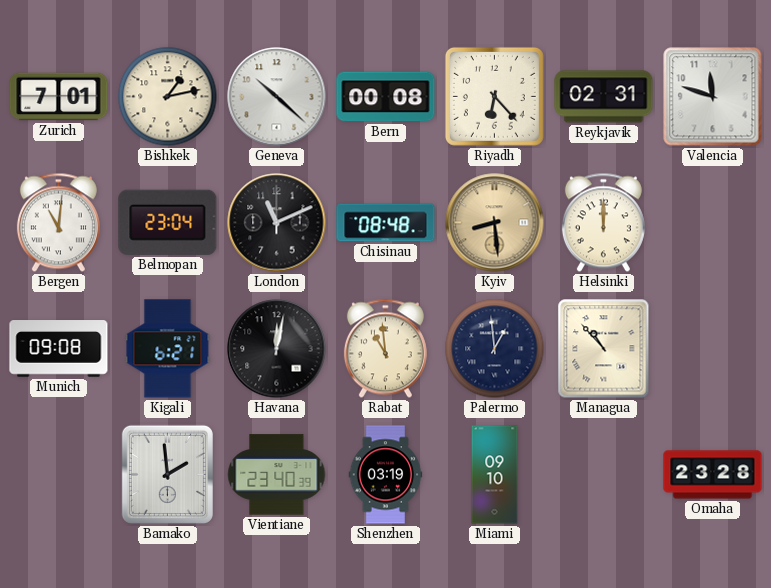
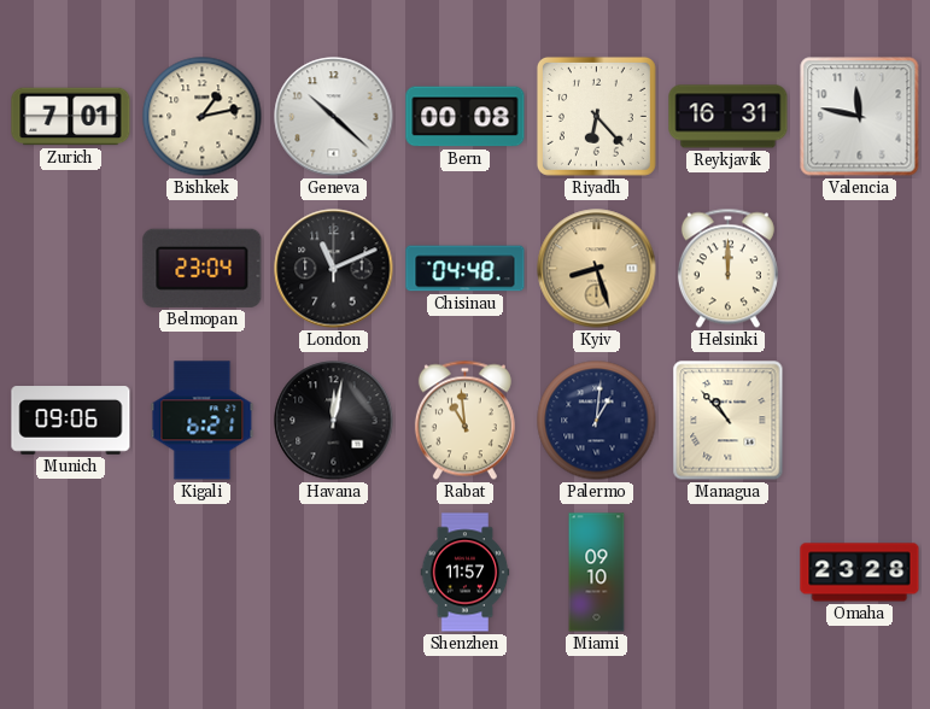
Reykjavik: 02:31 -> 16:31
Valencia: 11:48 -> 11:47
Bergen: 11:01 -> none
Chisinau: 08:48 -> 04:48
Kyiv: 8:29 -> 8:27
Munich: 09:08 -> 09:06
Palermo: 12:59 -> 1:01
Bamako: 1:59 -> none
Vientiane: 23:40 -> none
Shenzhen: 03:19 -> 11:57
